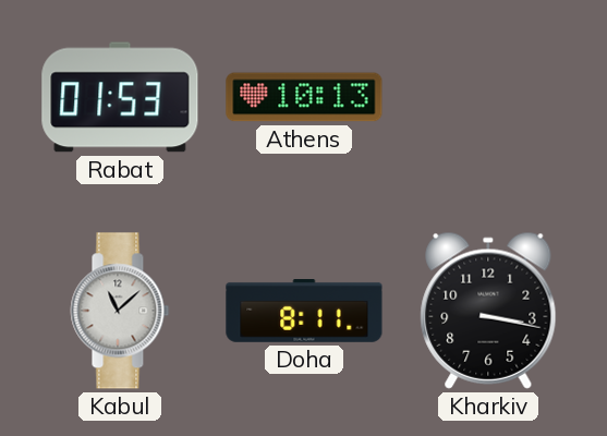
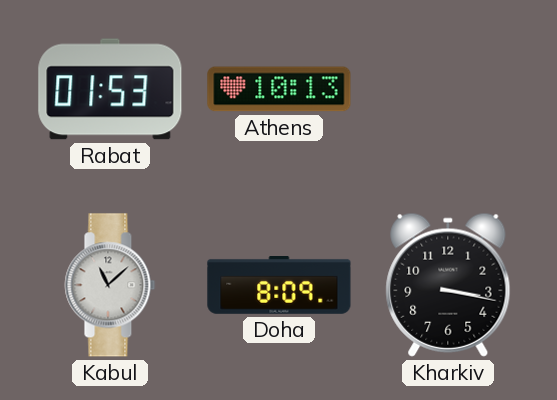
Doha: 8:11 -> 8:09
